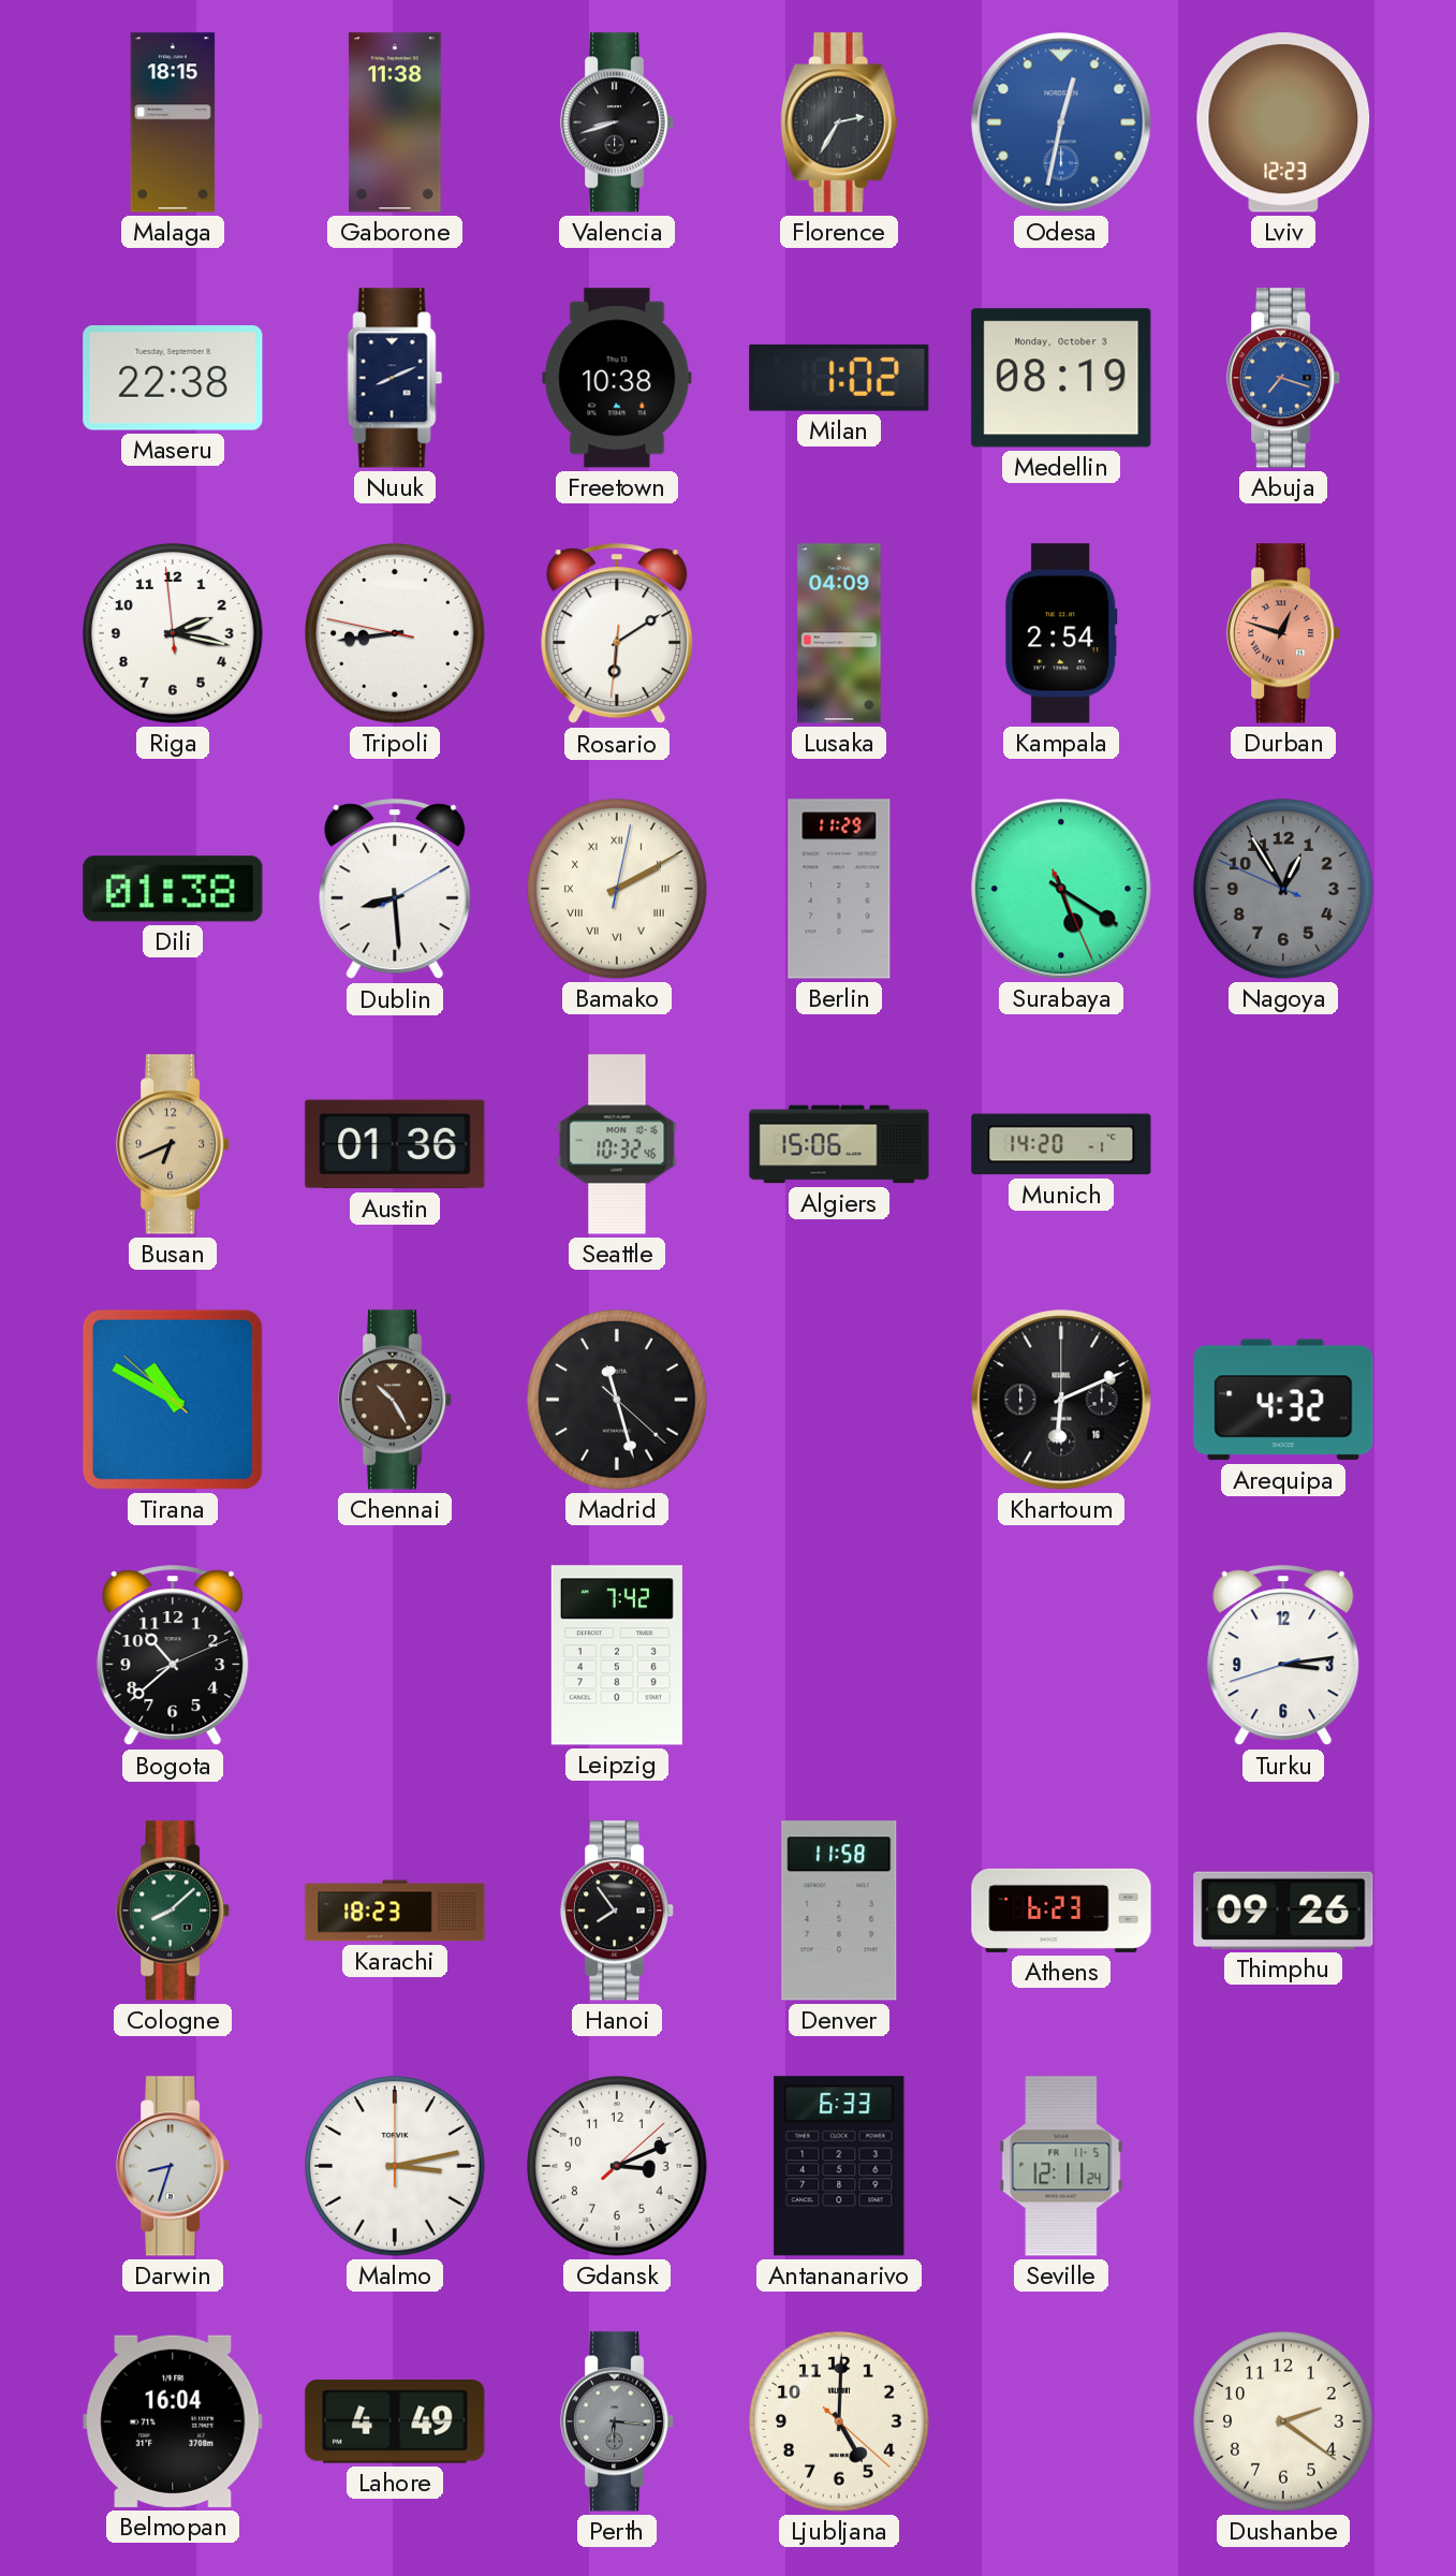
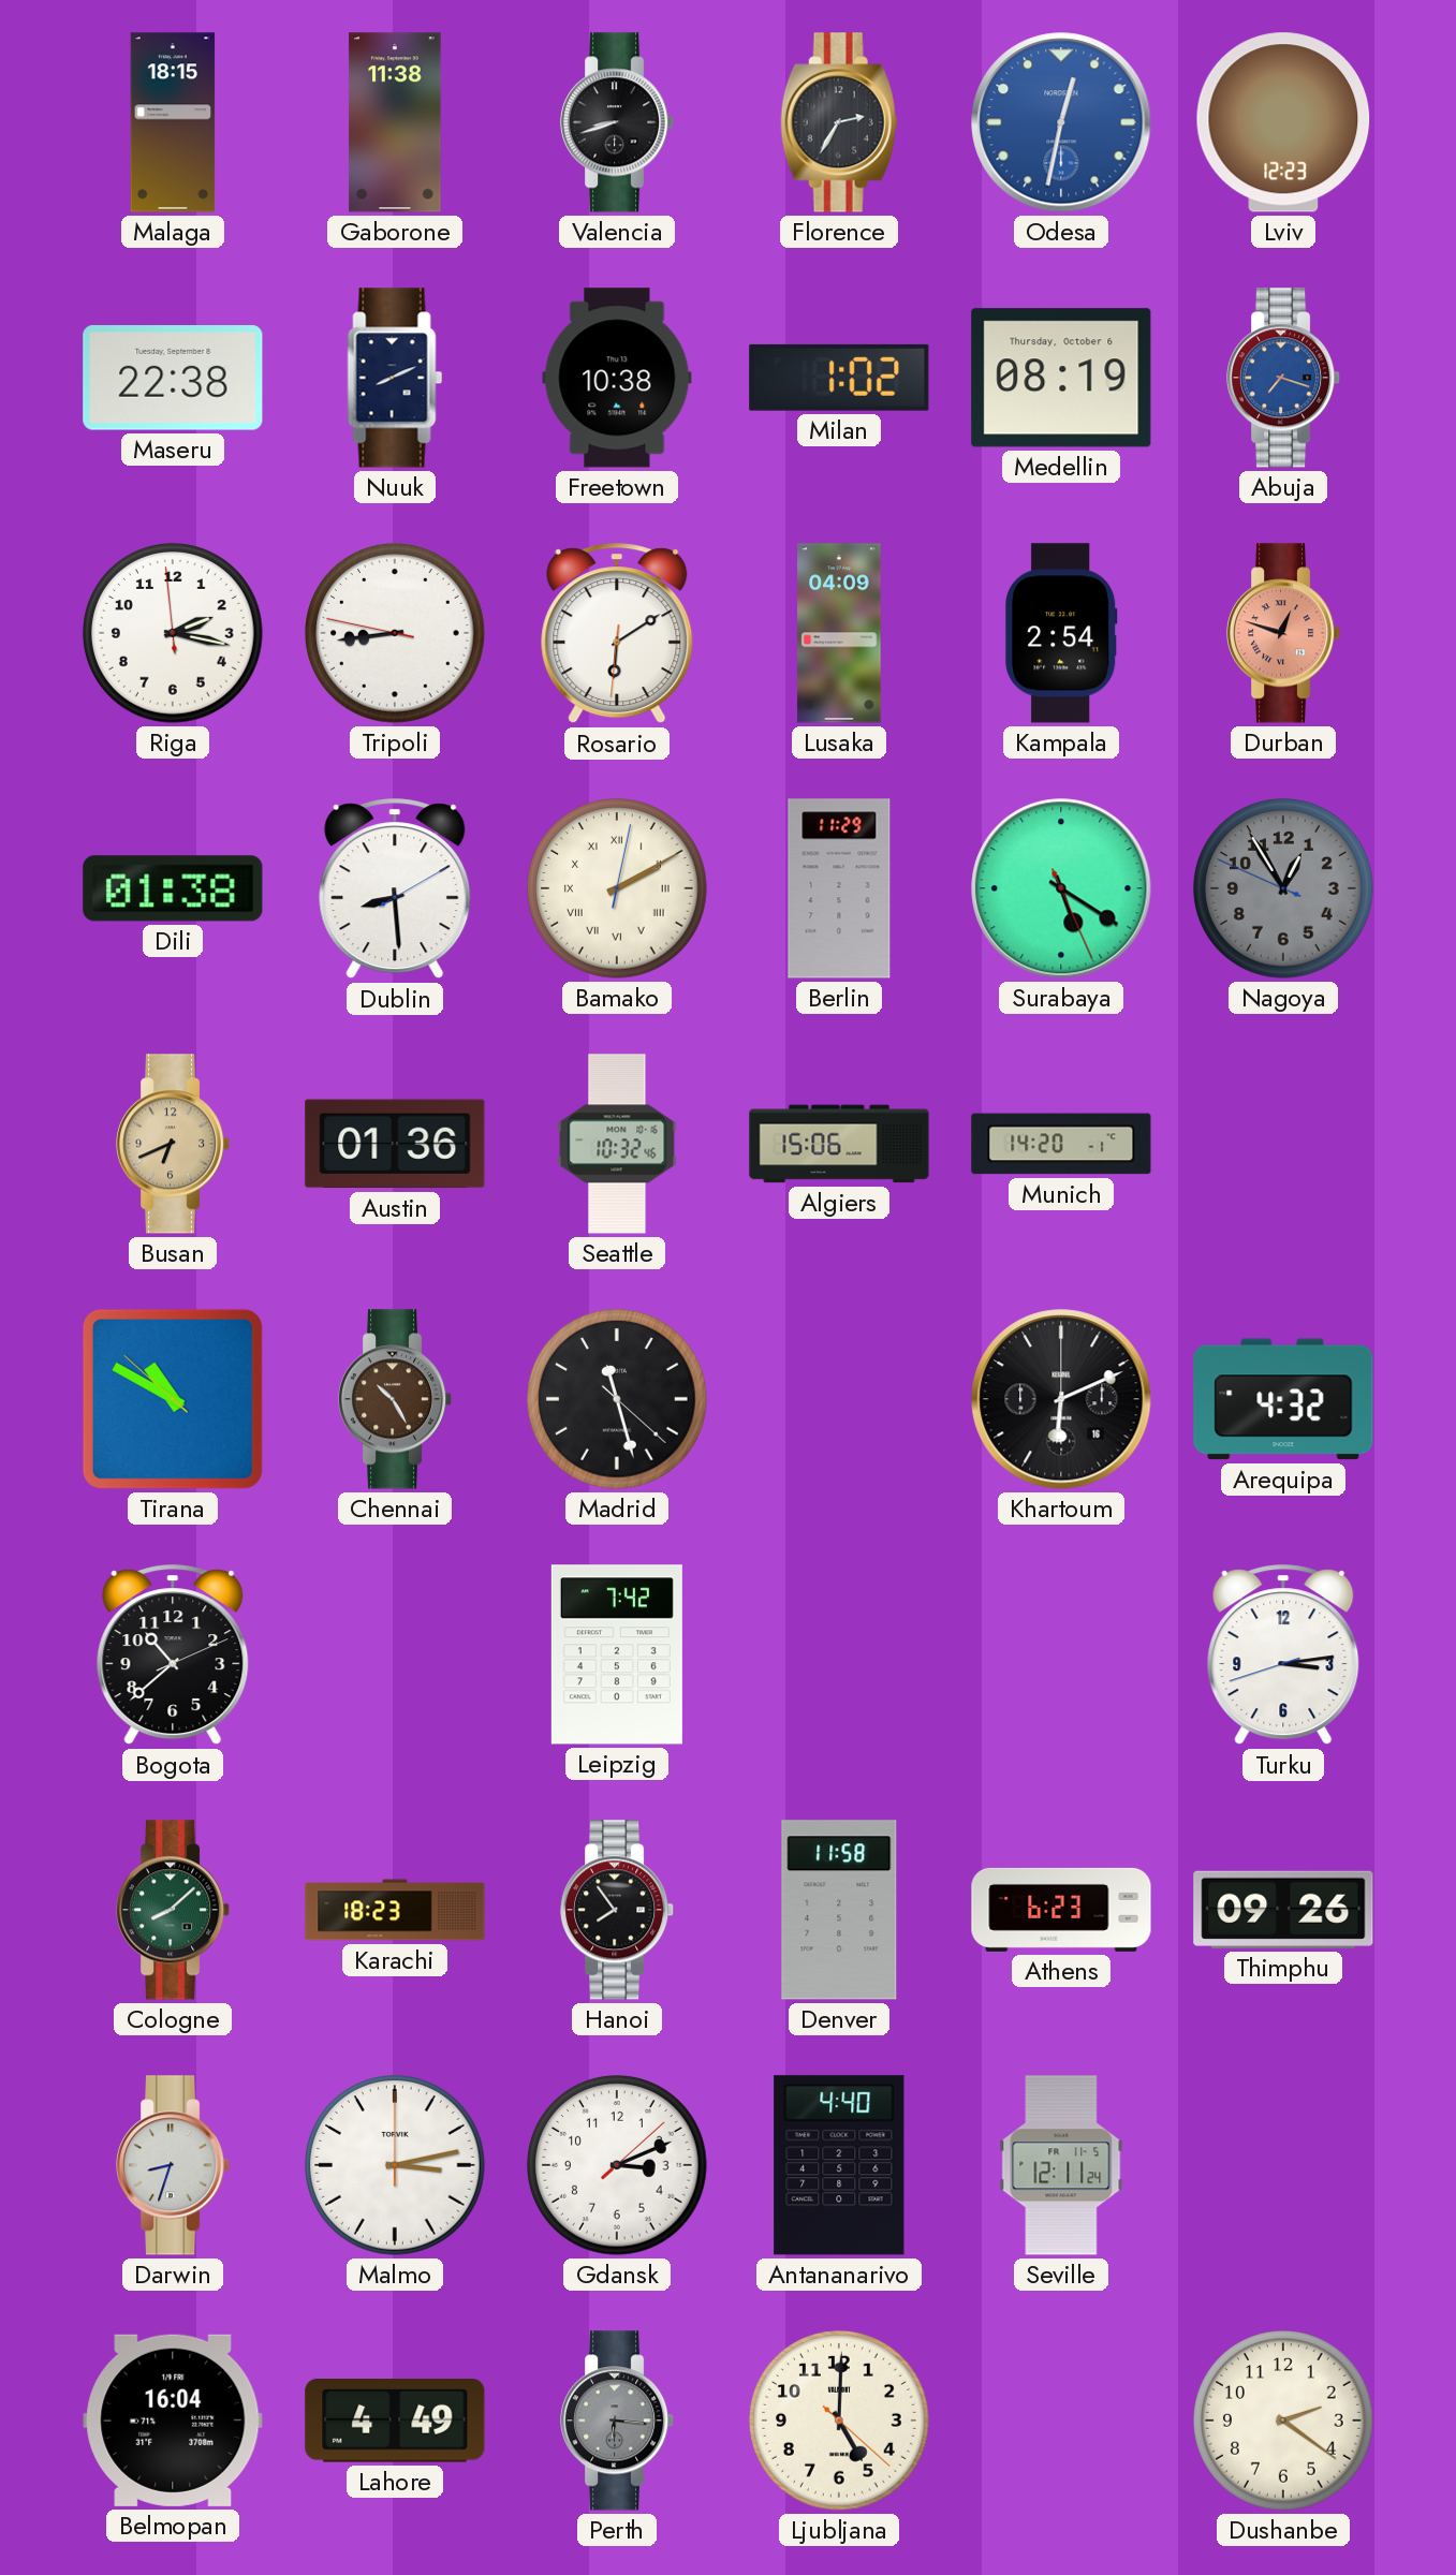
Medellin date: Monday, October 3 -> Thursday, October 6
Antananarivo: 6:33 -> 4:40
